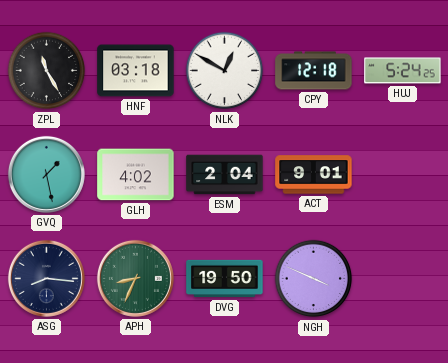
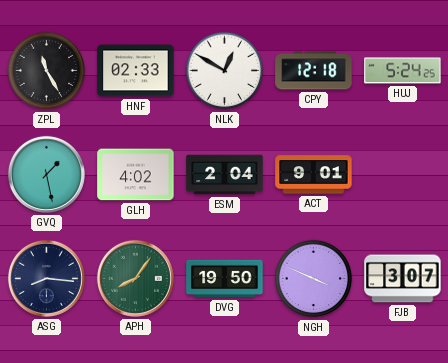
HNF: 03:18 -> 02:33
APH: 8:34 -> 8:06
FJB: none -> 3:07
